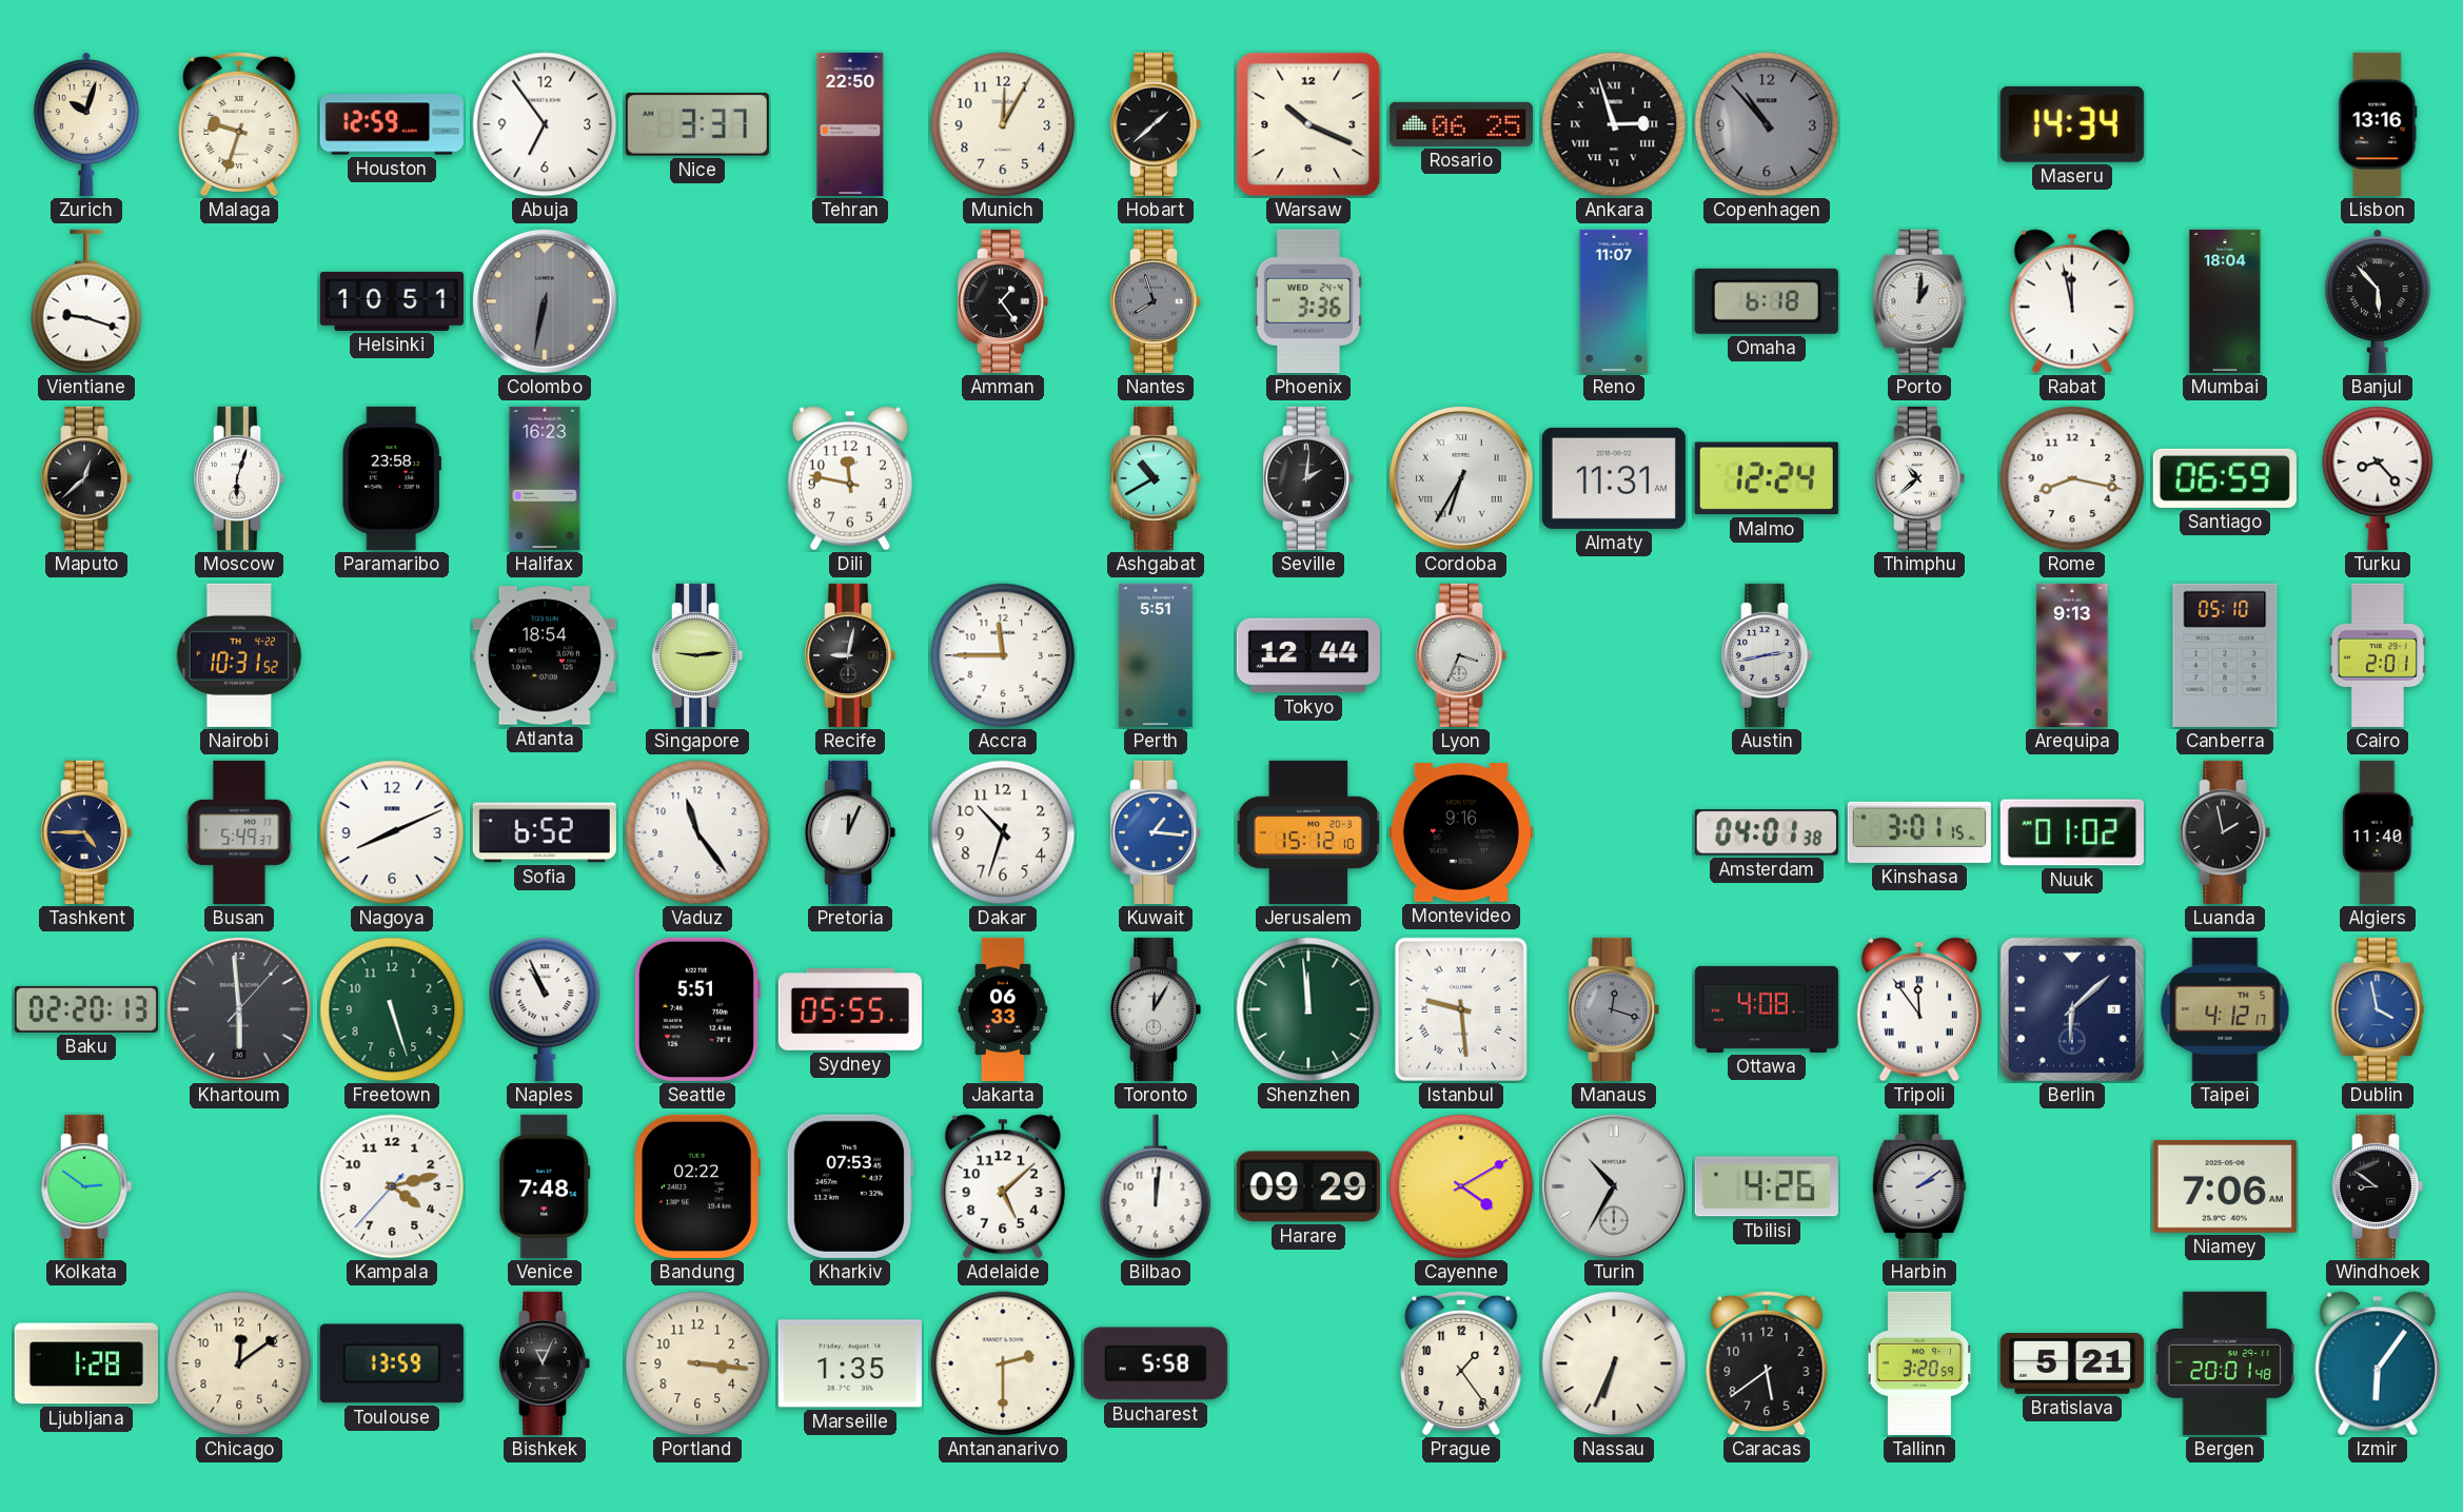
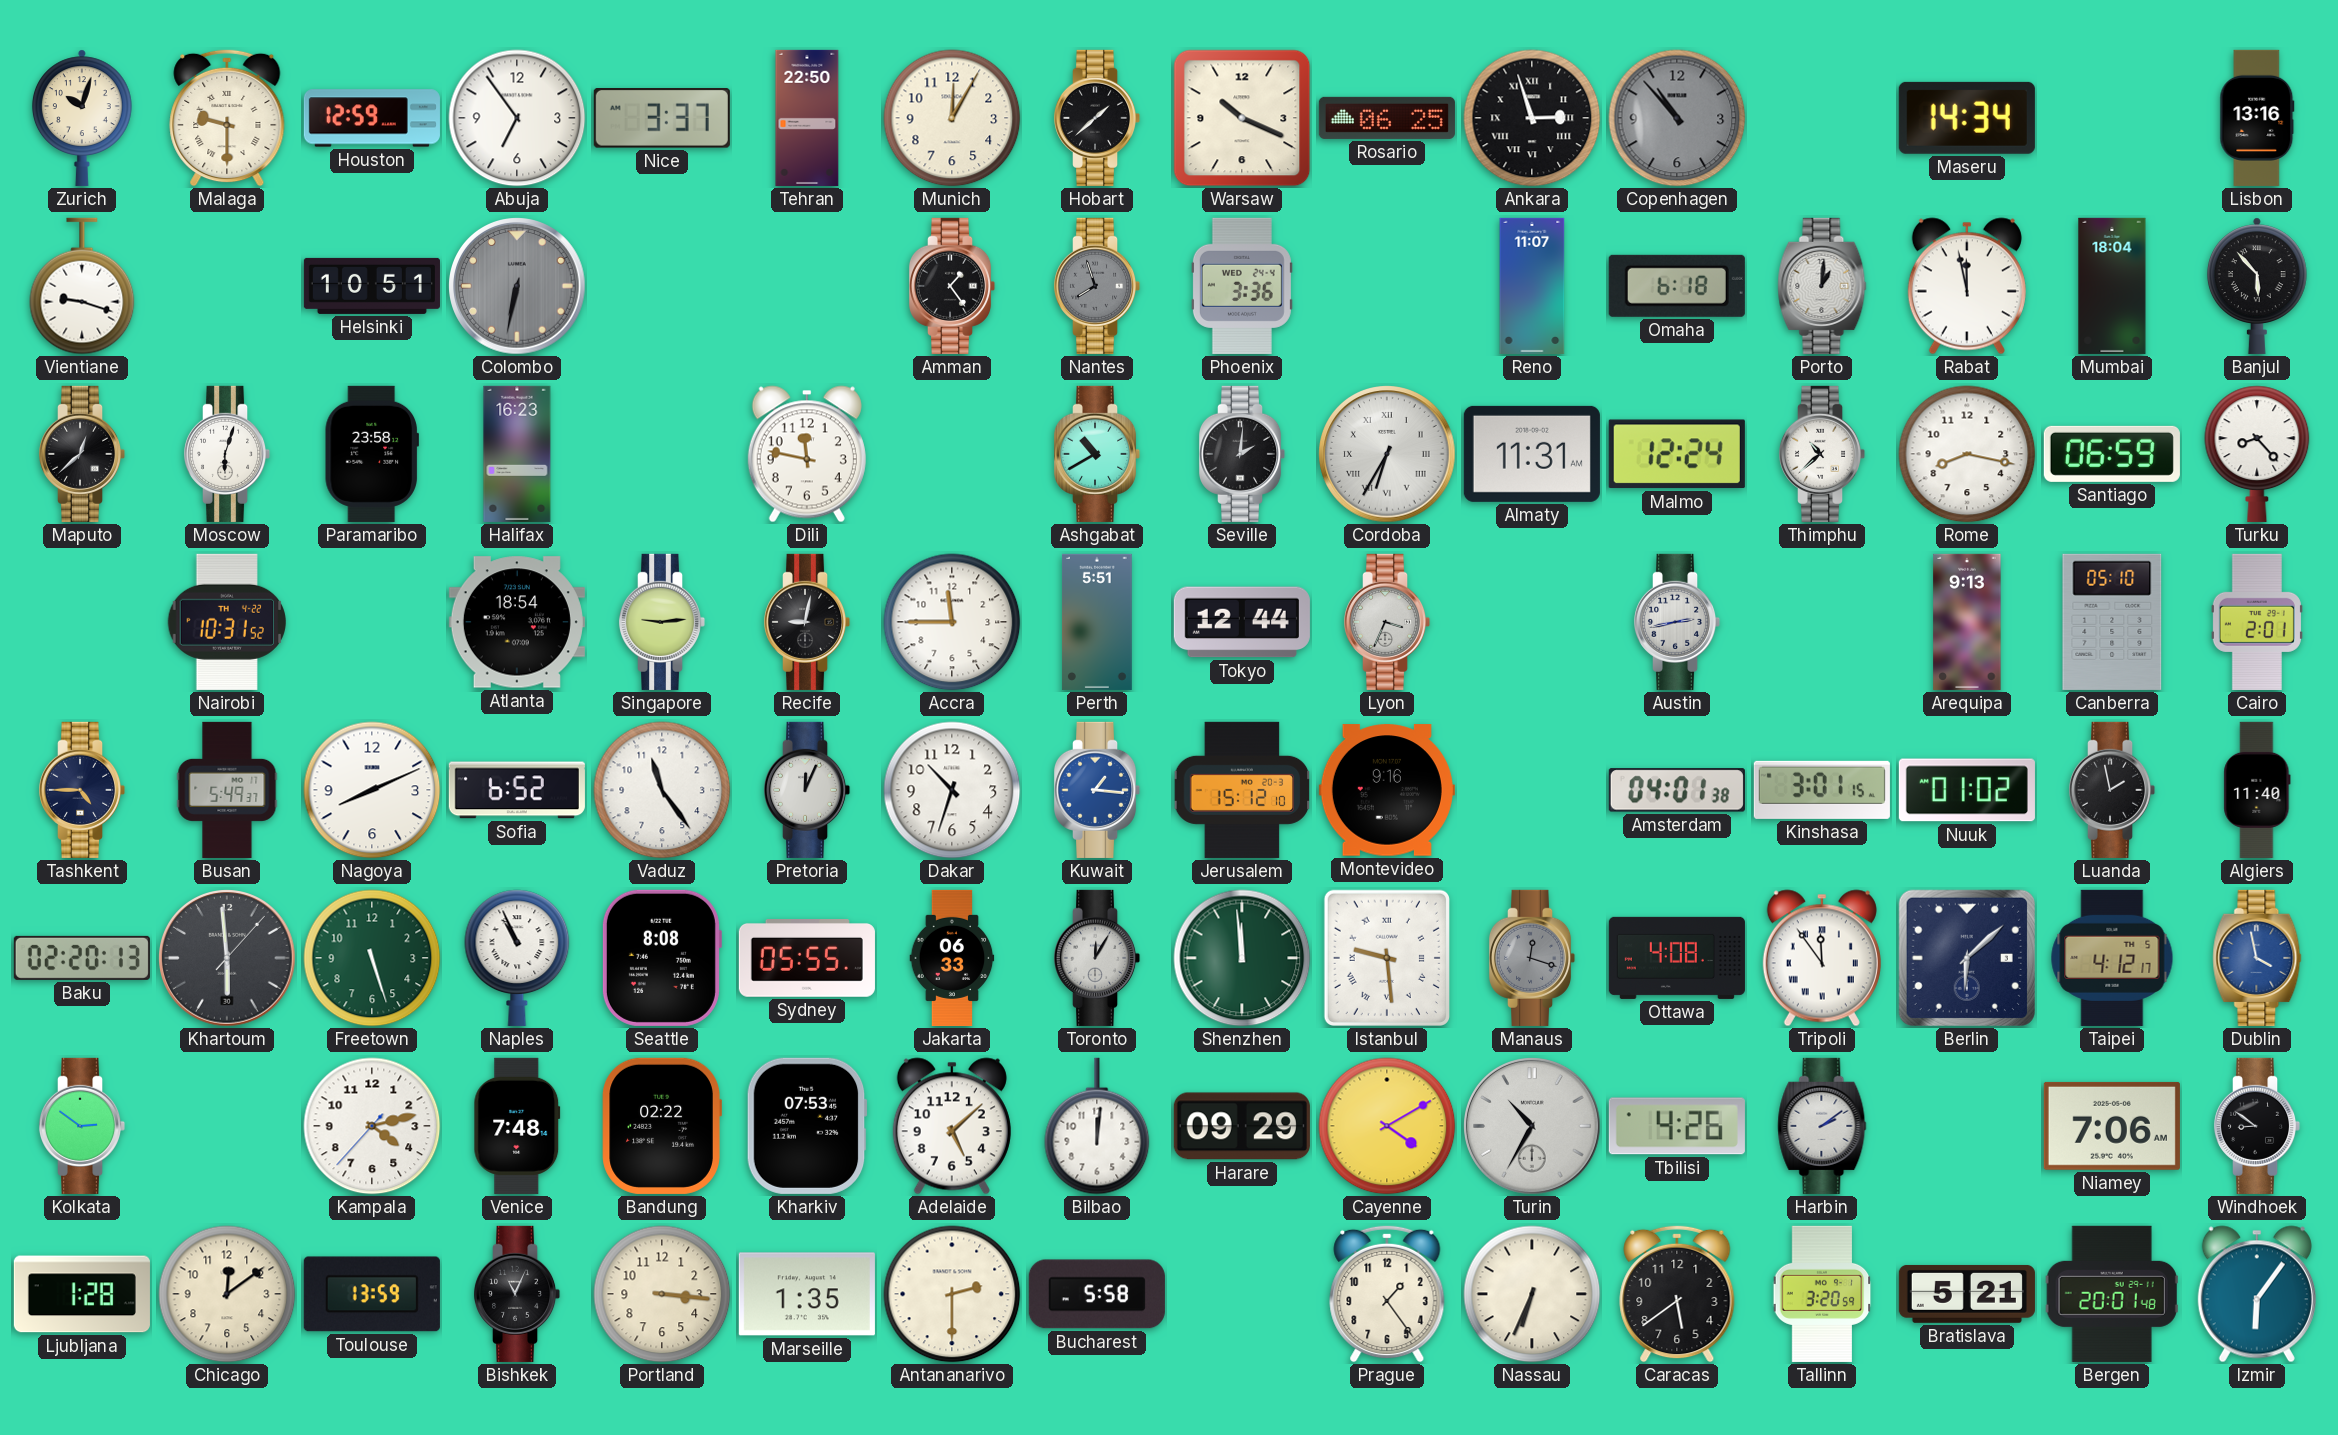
Malaga: 9:33 -> 9:30
Seattle: 5:51 -> 8:08
